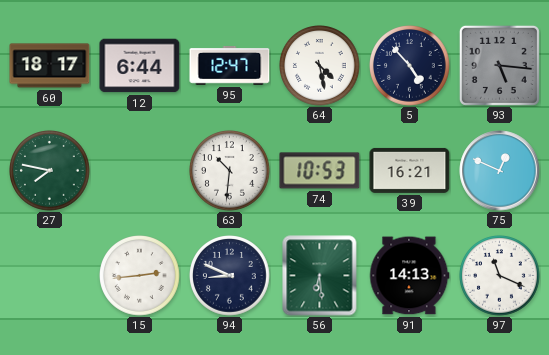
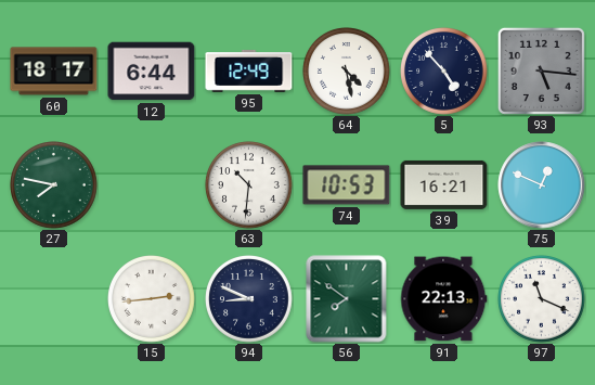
95: 12:47 -> 12:49
56: 6:29 -> 7:51
91: 14:13 -> 22:13
